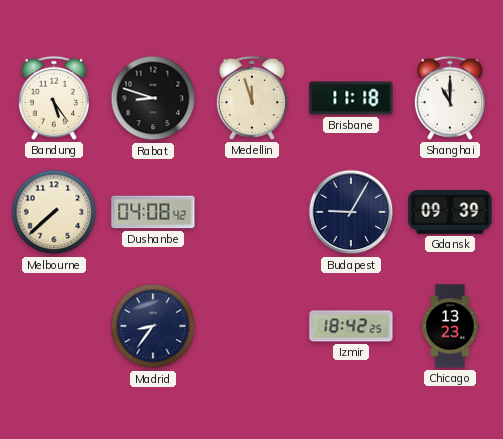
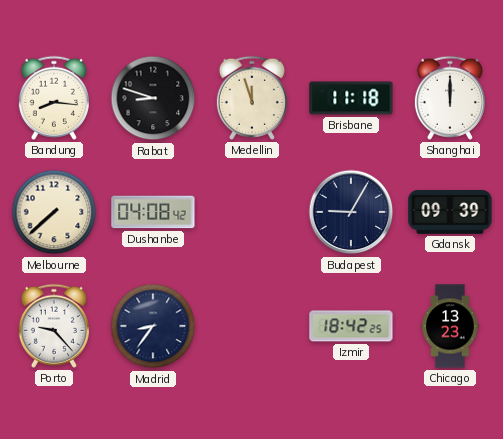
Bandung: 5:24 -> 8:16
Shanghai: 11:00 -> 12:00
Porto: none -> 9:23
